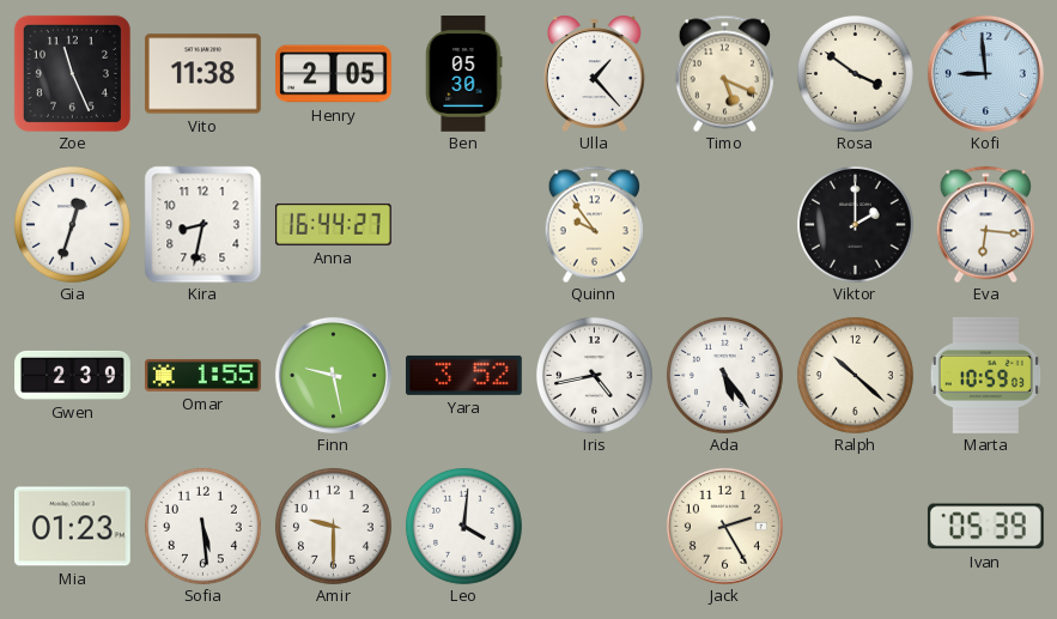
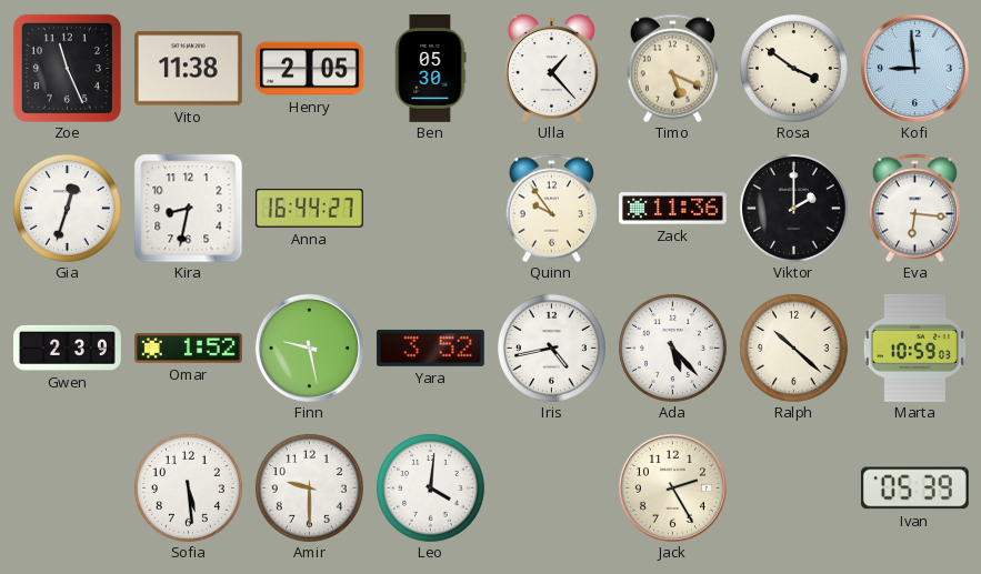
Zack: none -> 11:36
Omar: 1:55 -> 1:52
Ada: 5:24 -> 5:23
Mia: 01:23 -> none
